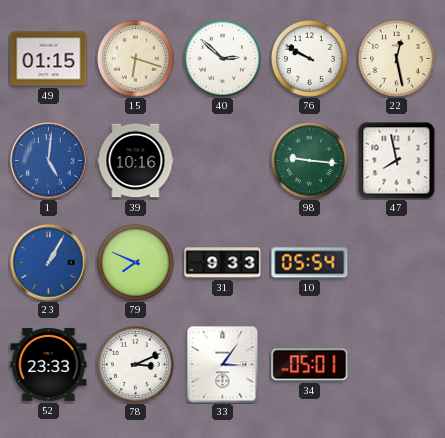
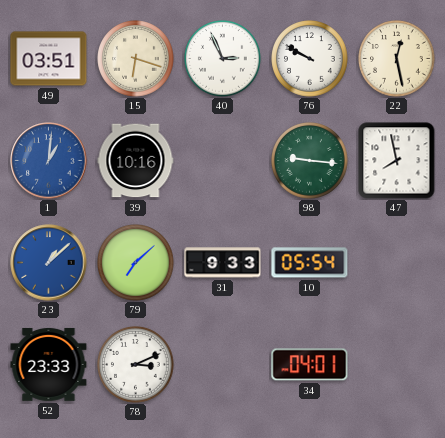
49: 01:15 -> 03:51
40: 2:52 -> 2:56
1: 5:01 -> 1:01
23: 1:05 -> 1:08
79: 7:49 -> 7:08
33: 3:06 -> none
34: 05:01 -> 04:01
